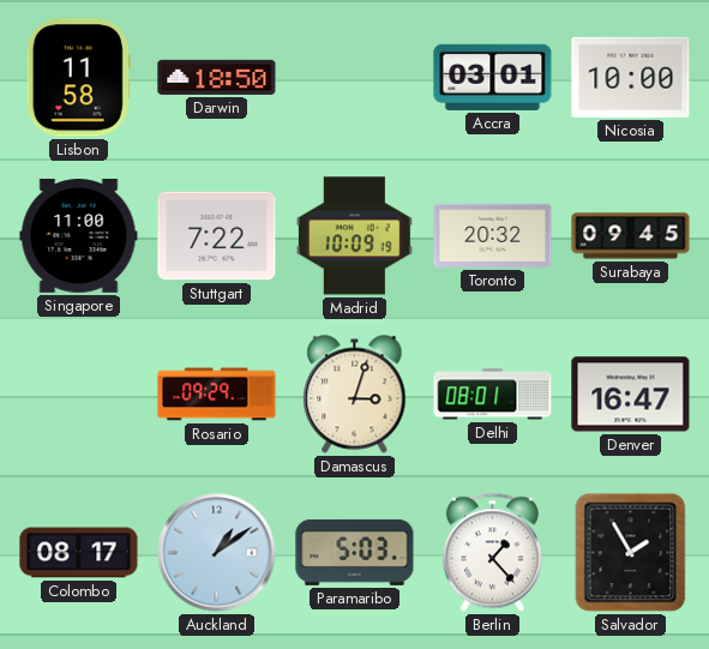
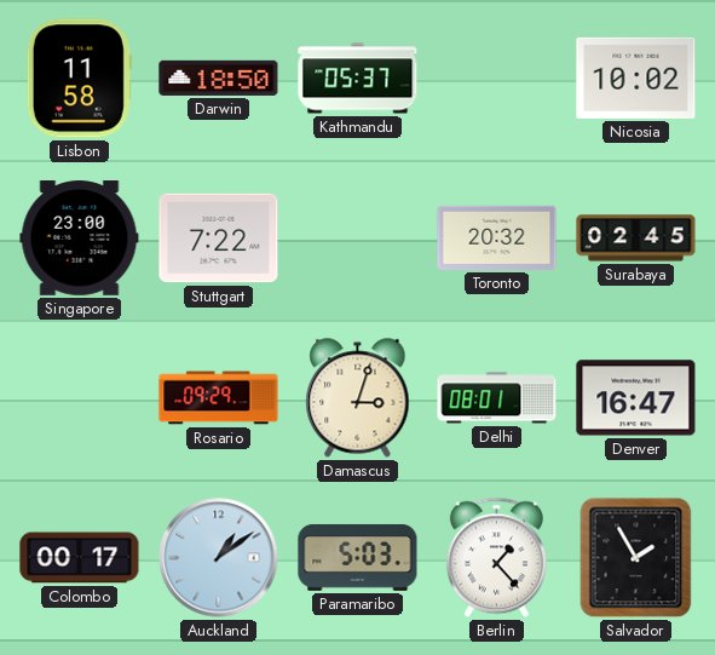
Kathmandu: none -> 05:37
Accra: 03:01 -> none
Nicosia: 10:00 -> 10:02
Singapore: 11:00 -> 23:00
Madrid: 10:09 -> none
Surabaya: 09:45 -> 02:45
Colombo: 08:17 -> 00:17
